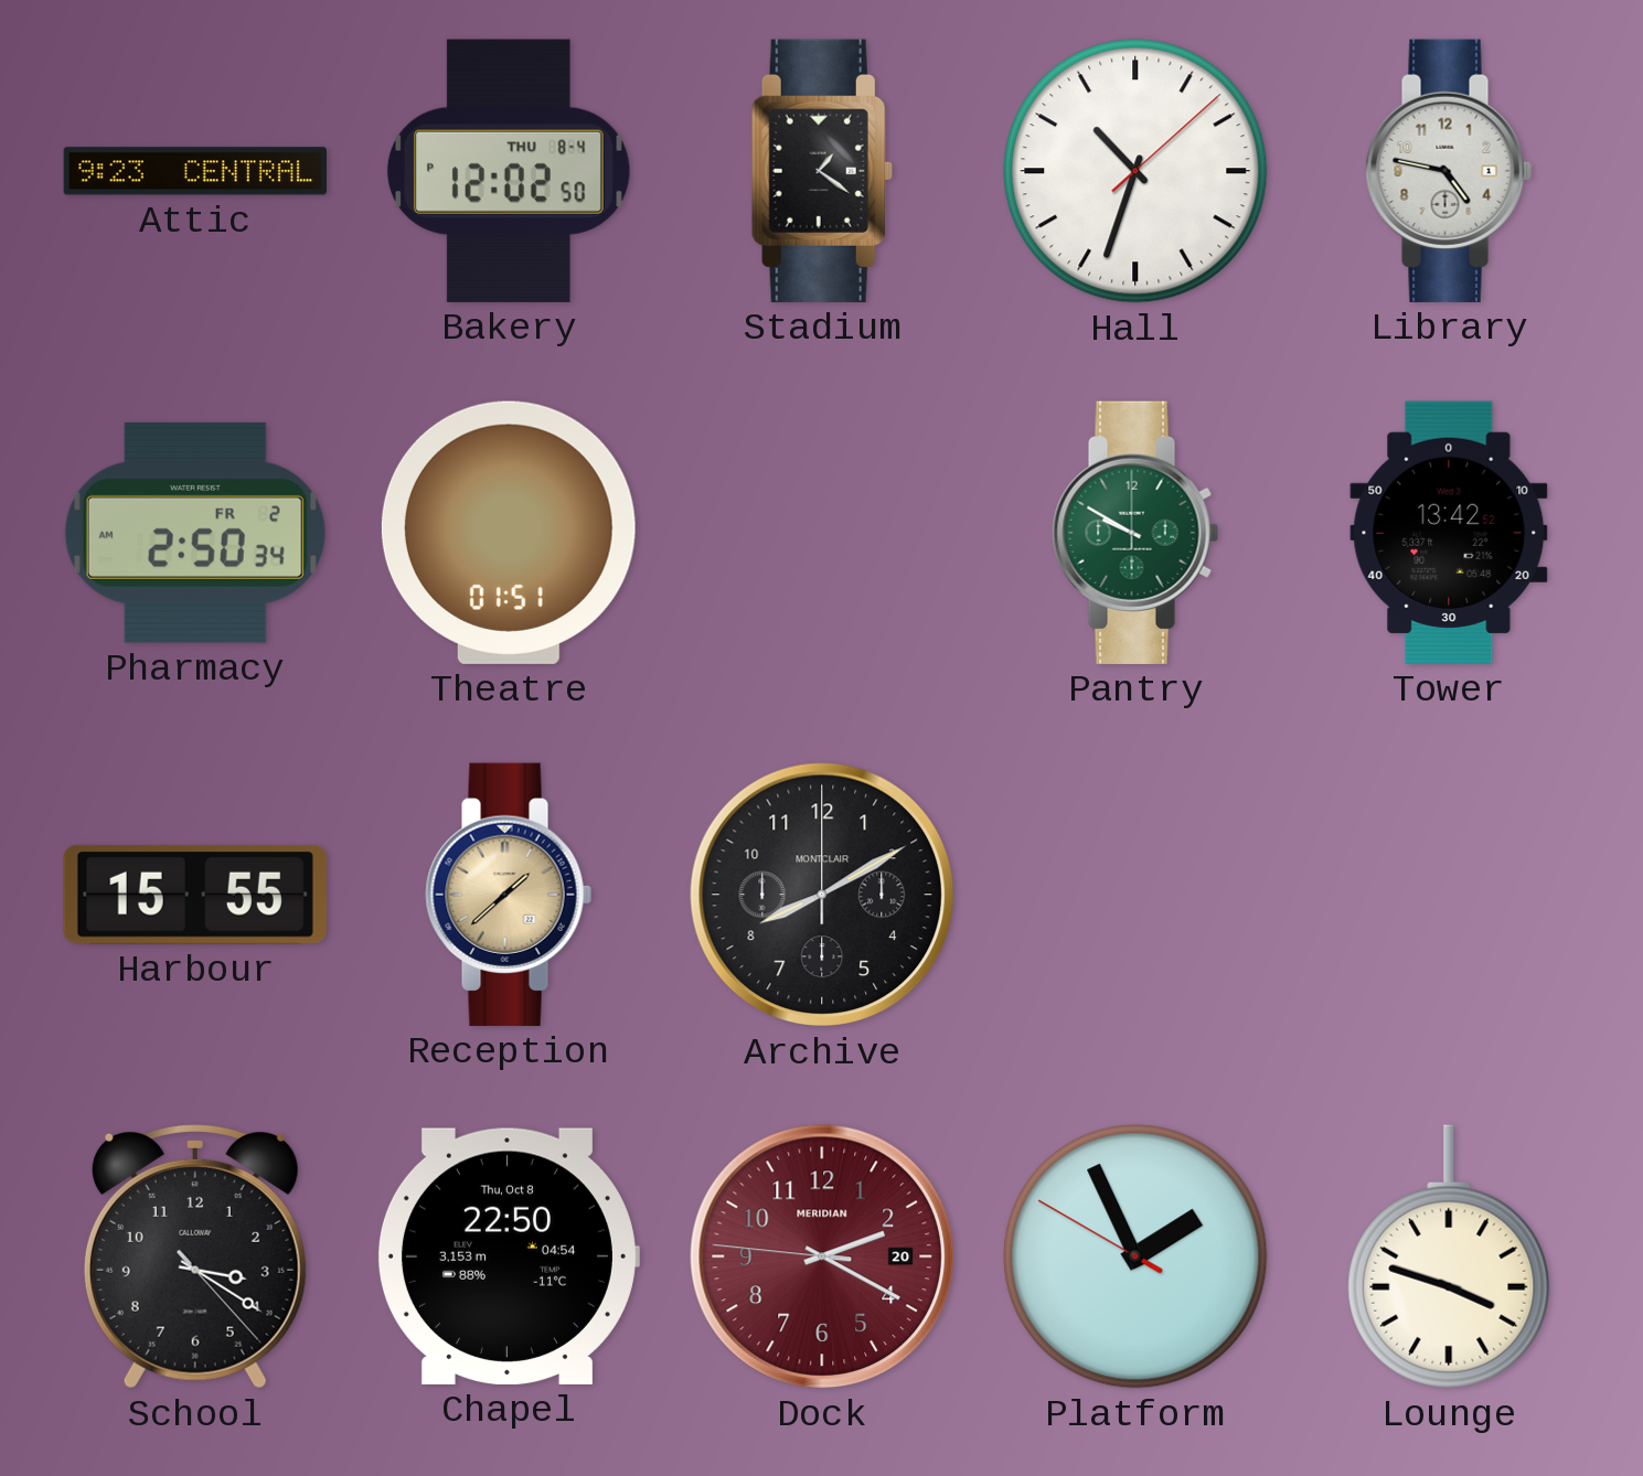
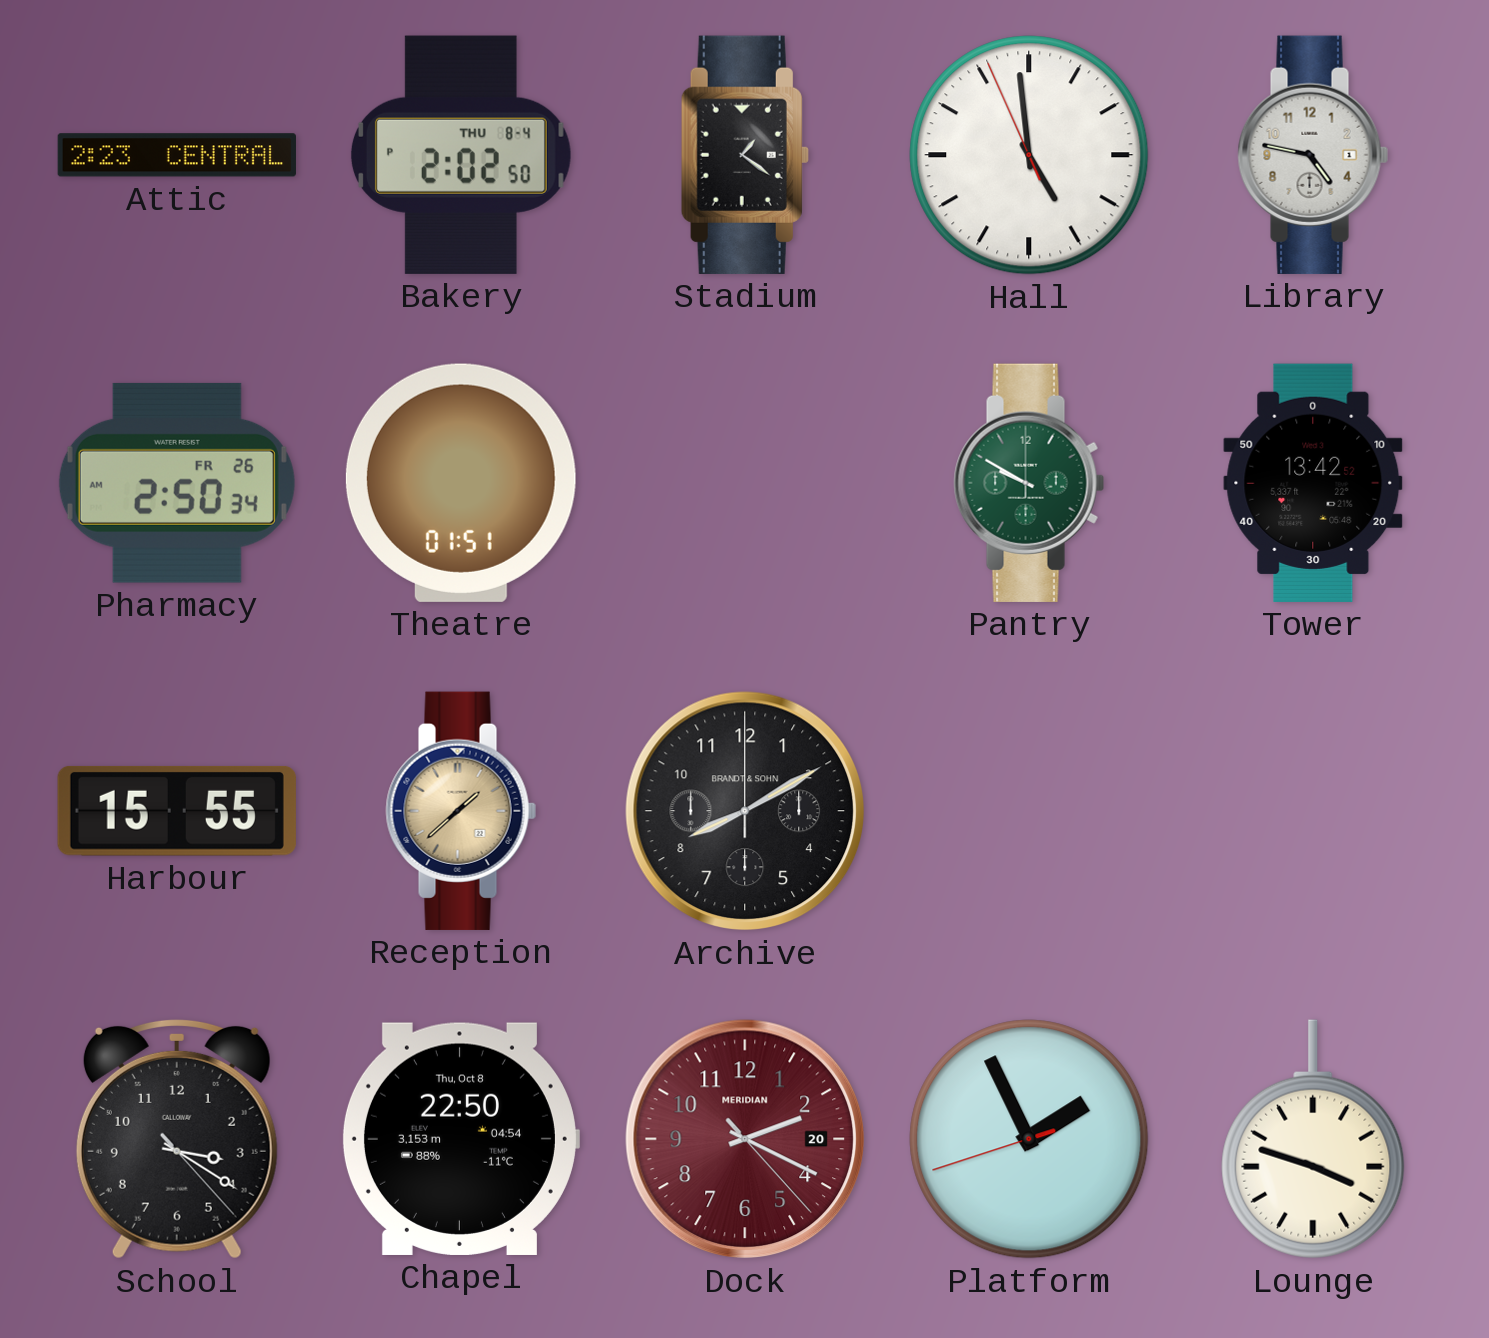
Attic: 9:23 -> 2:23
Bakery: 12:02 -> 2:02
Hall: 10:33 -> 4:58
Pharmacy date: FR 2 -> FR 26
Archive brand: MONTCLAIR -> BRANDT & SOHN
Dock: 2:19:46 -> 2:19:23
Platform: 1:55:50 -> 1:55:42
